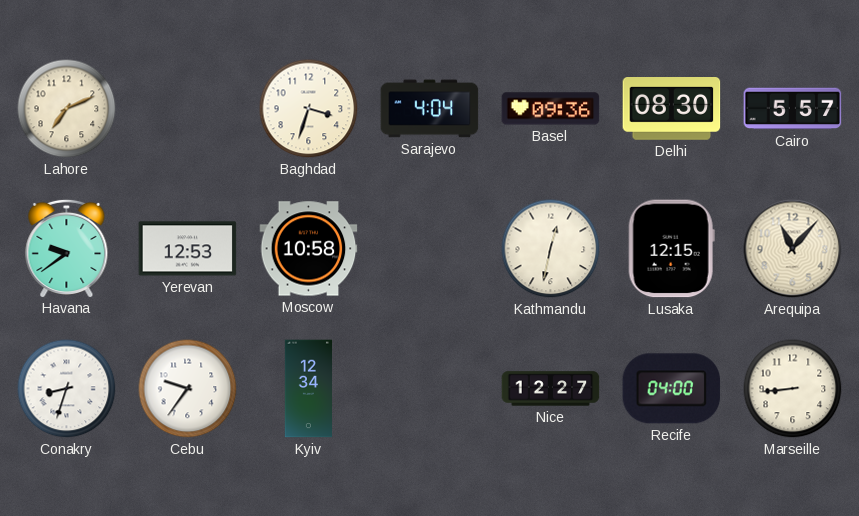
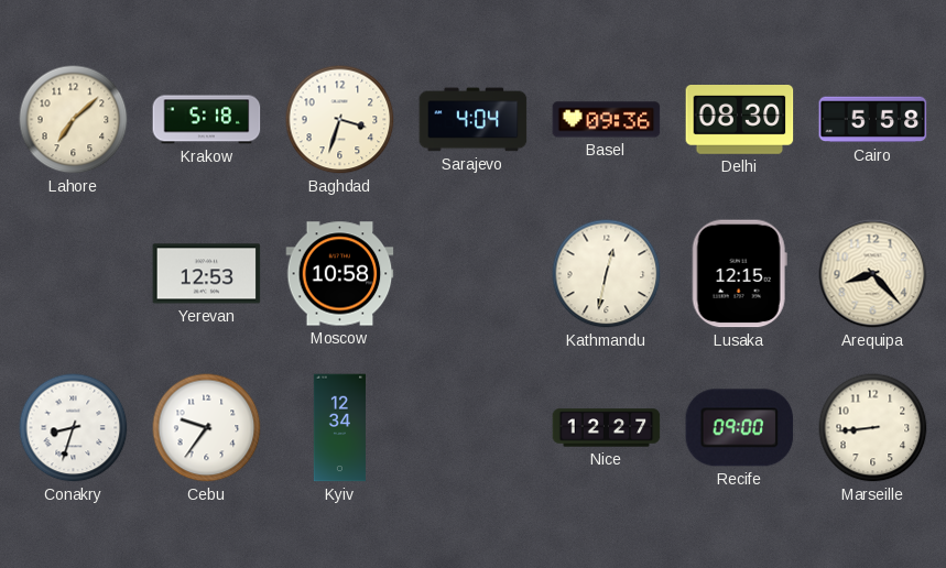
Lahore: 7:11 -> 7:08
Krakow: none -> 5:18
Cairo: 5:57 -> 5:58
Havana: 9:39 -> none
Arequipa: 11:07 -> 8:23
Recife: 04:00 -> 09:00
